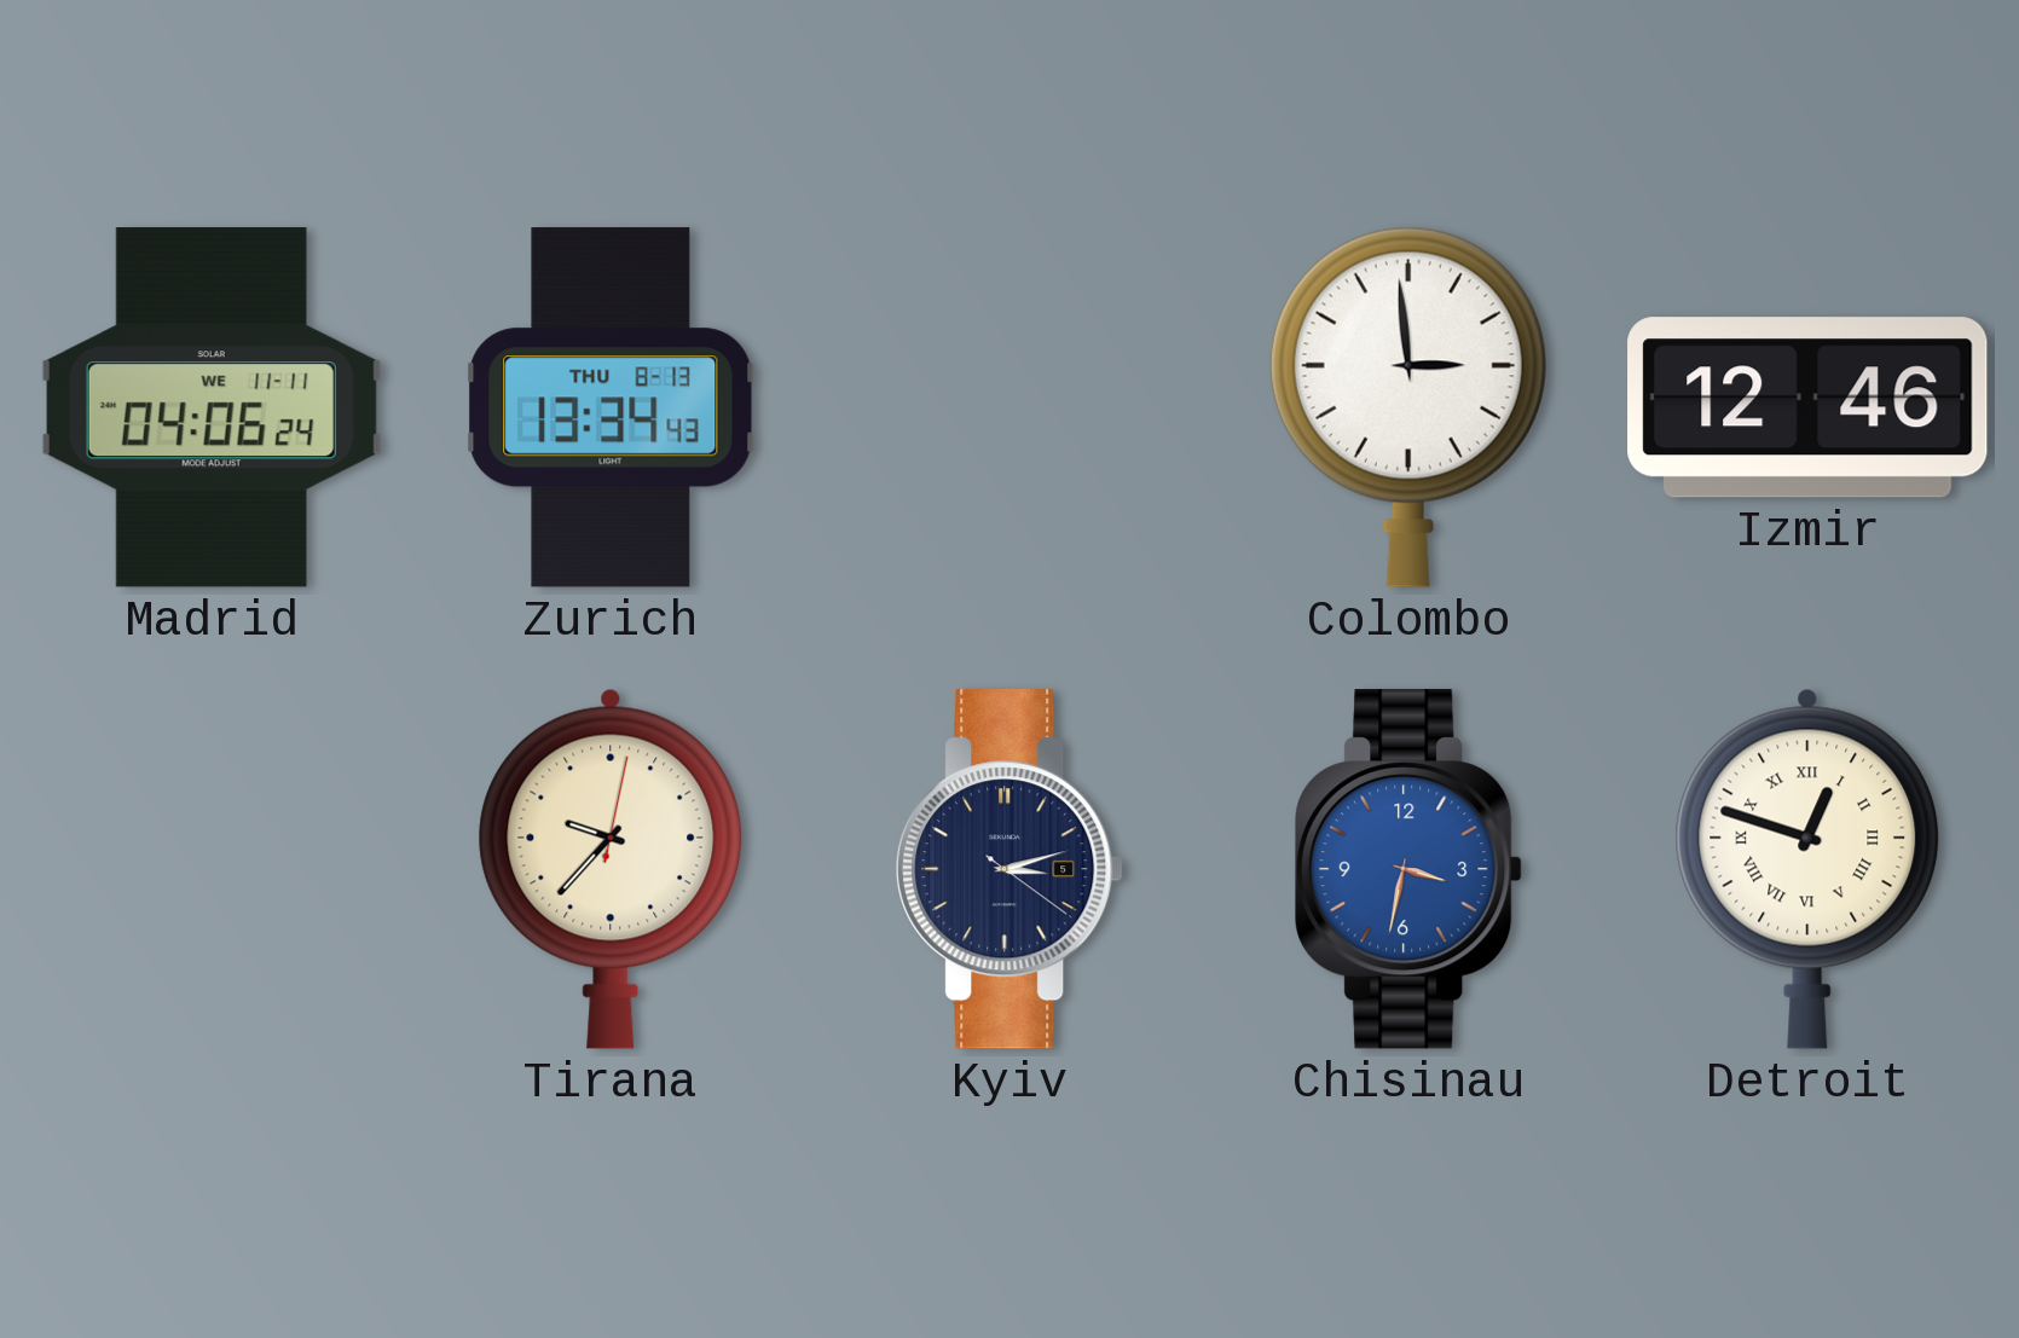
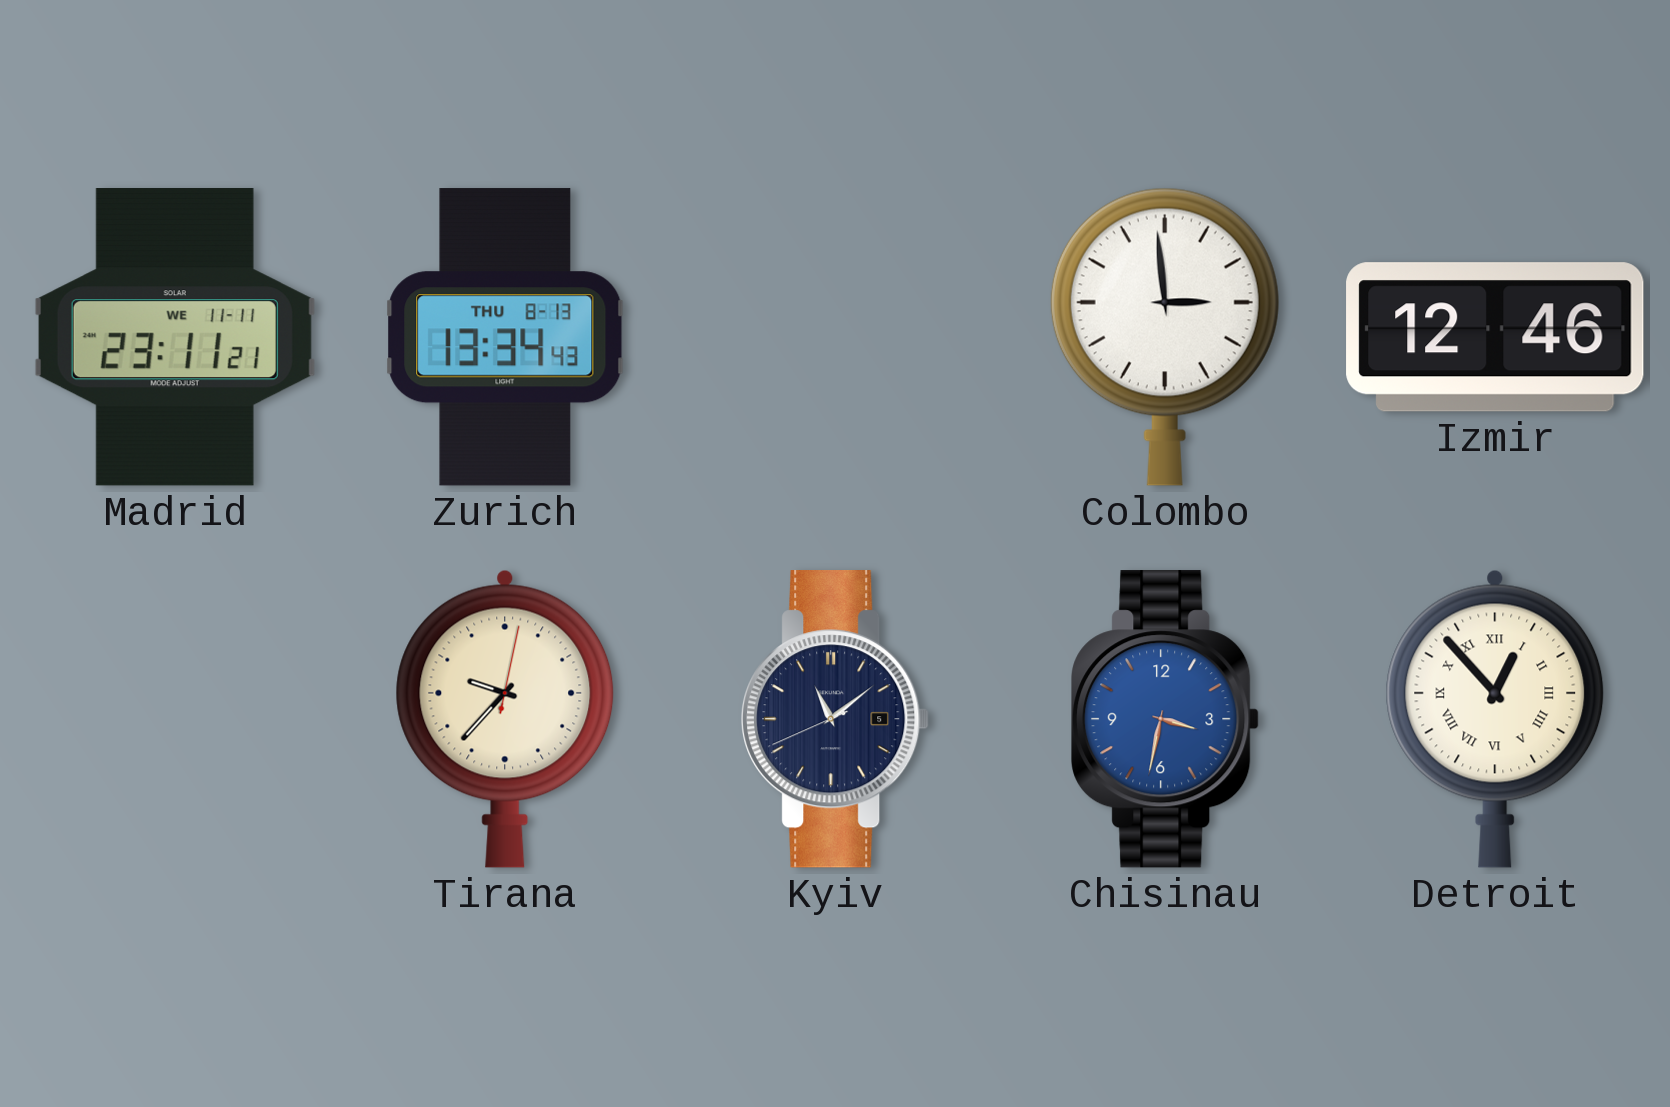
Madrid: 04:06 -> 23:11
Kyiv: 3:12 -> 11:08
Detroit: 12:48 -> 12:53
